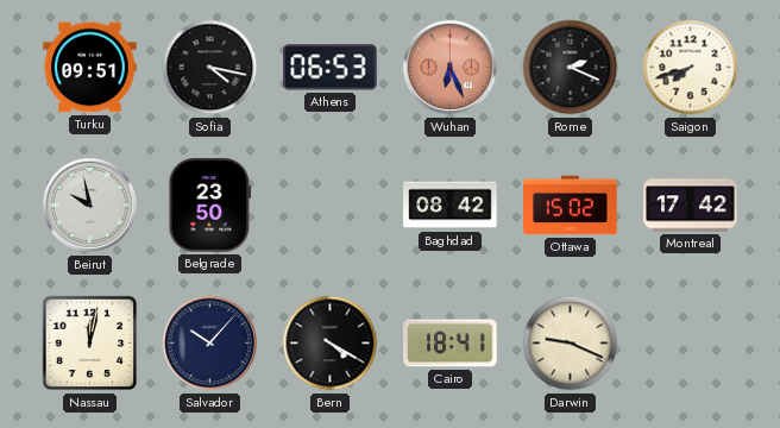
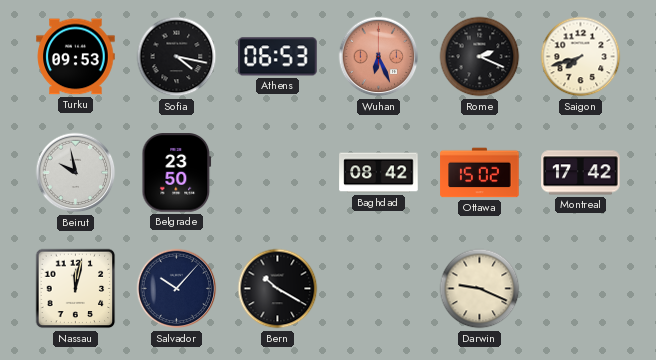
Turku: 09:51 -> 09:53
Bern: 4:20 -> 10:20
Cairo: 18:41 -> none
